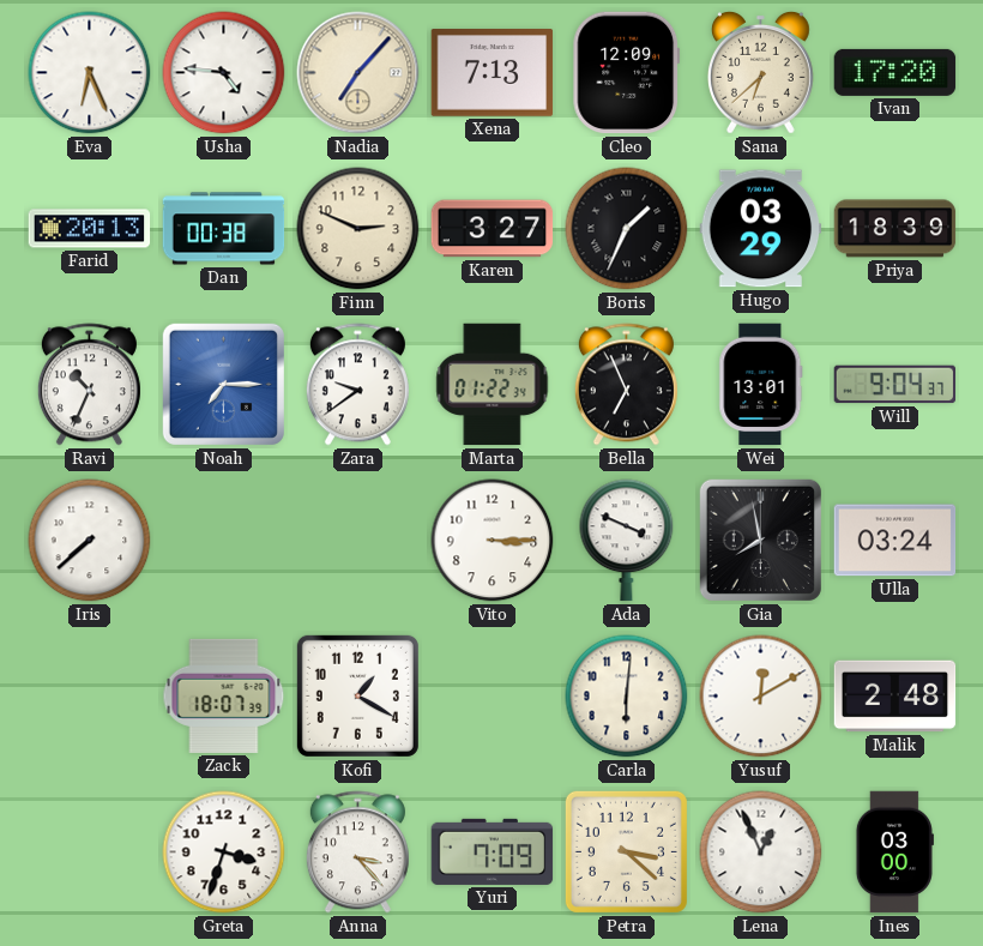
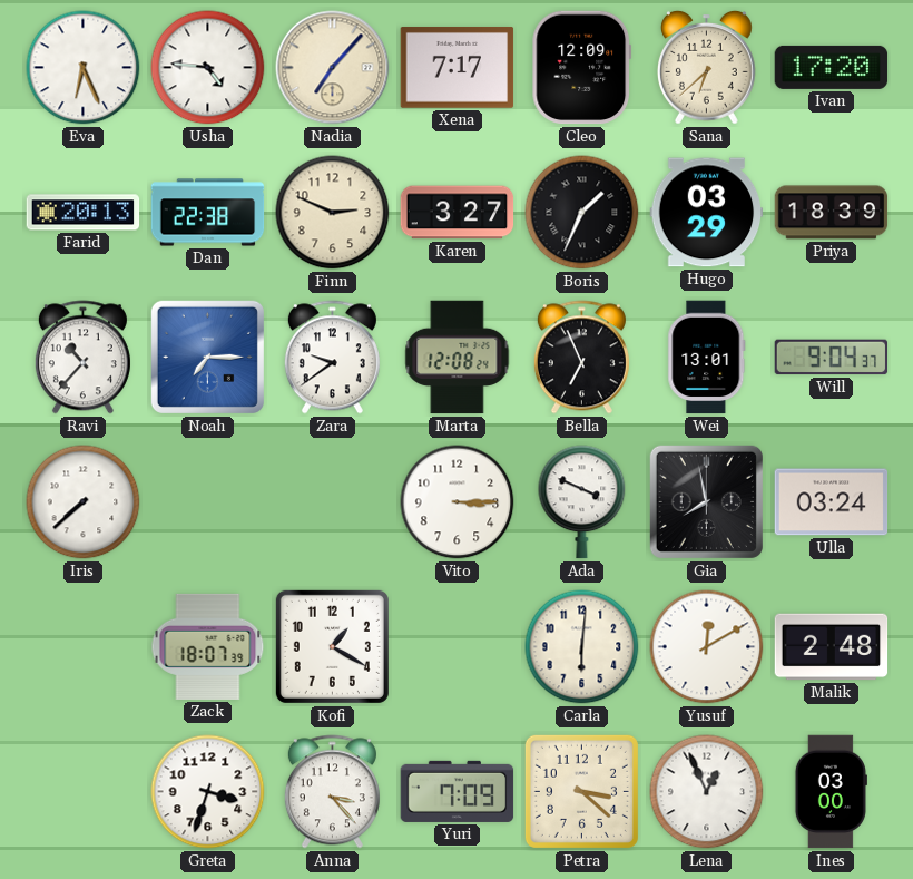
Xena: 7:13 -> 7:17
Dan: 00:38 -> 22:38
Ravi: 10:34 -> 10:37
Marta: 01:22 -> 12:08
